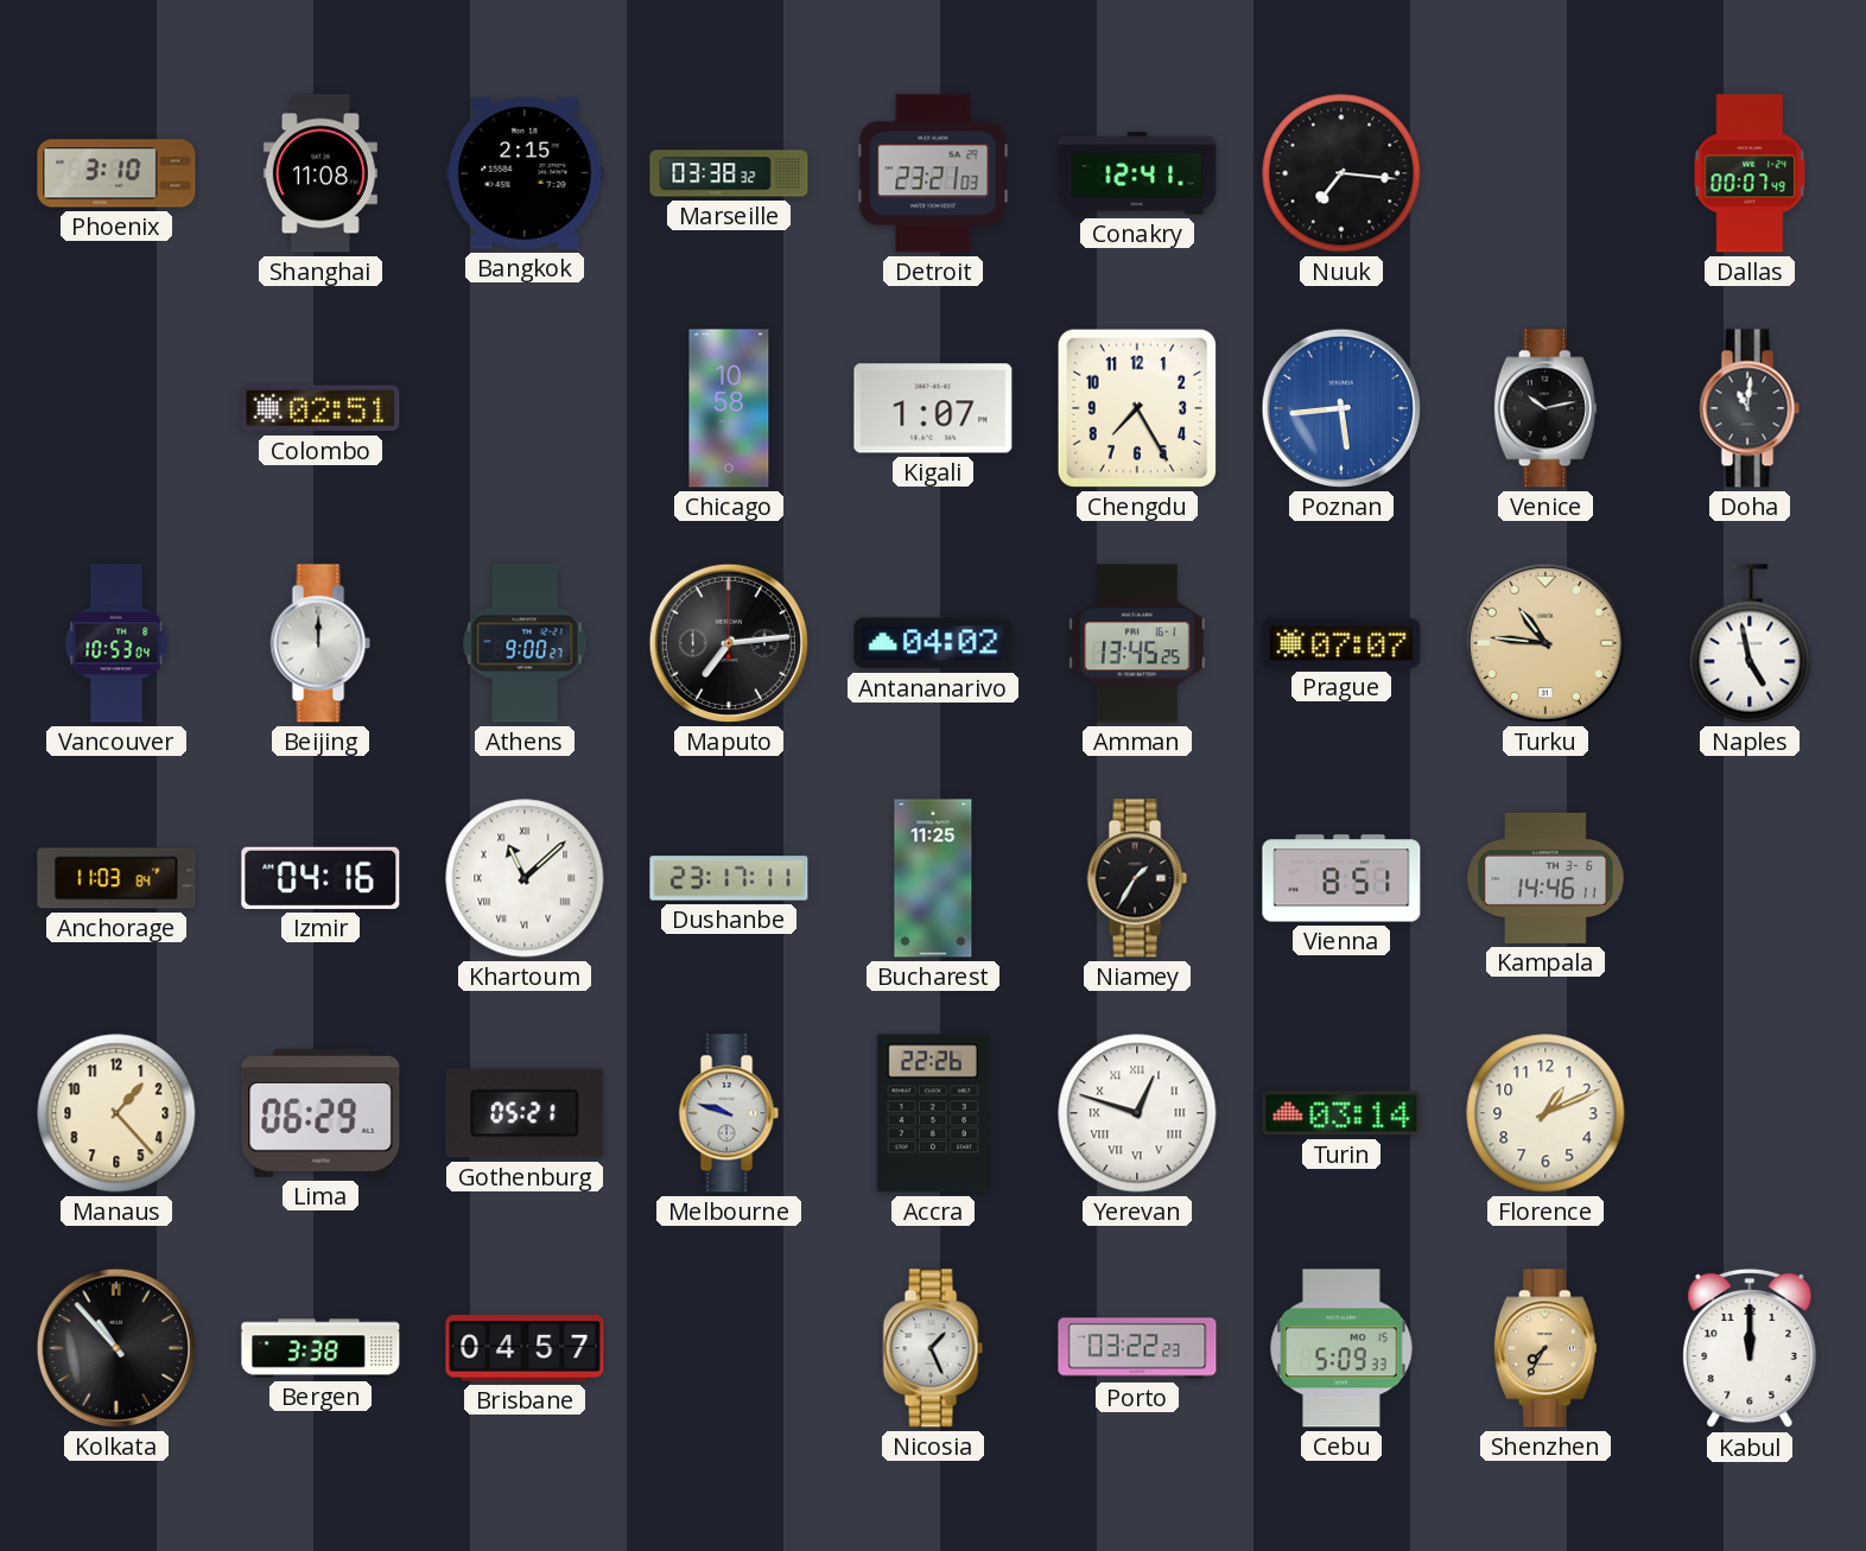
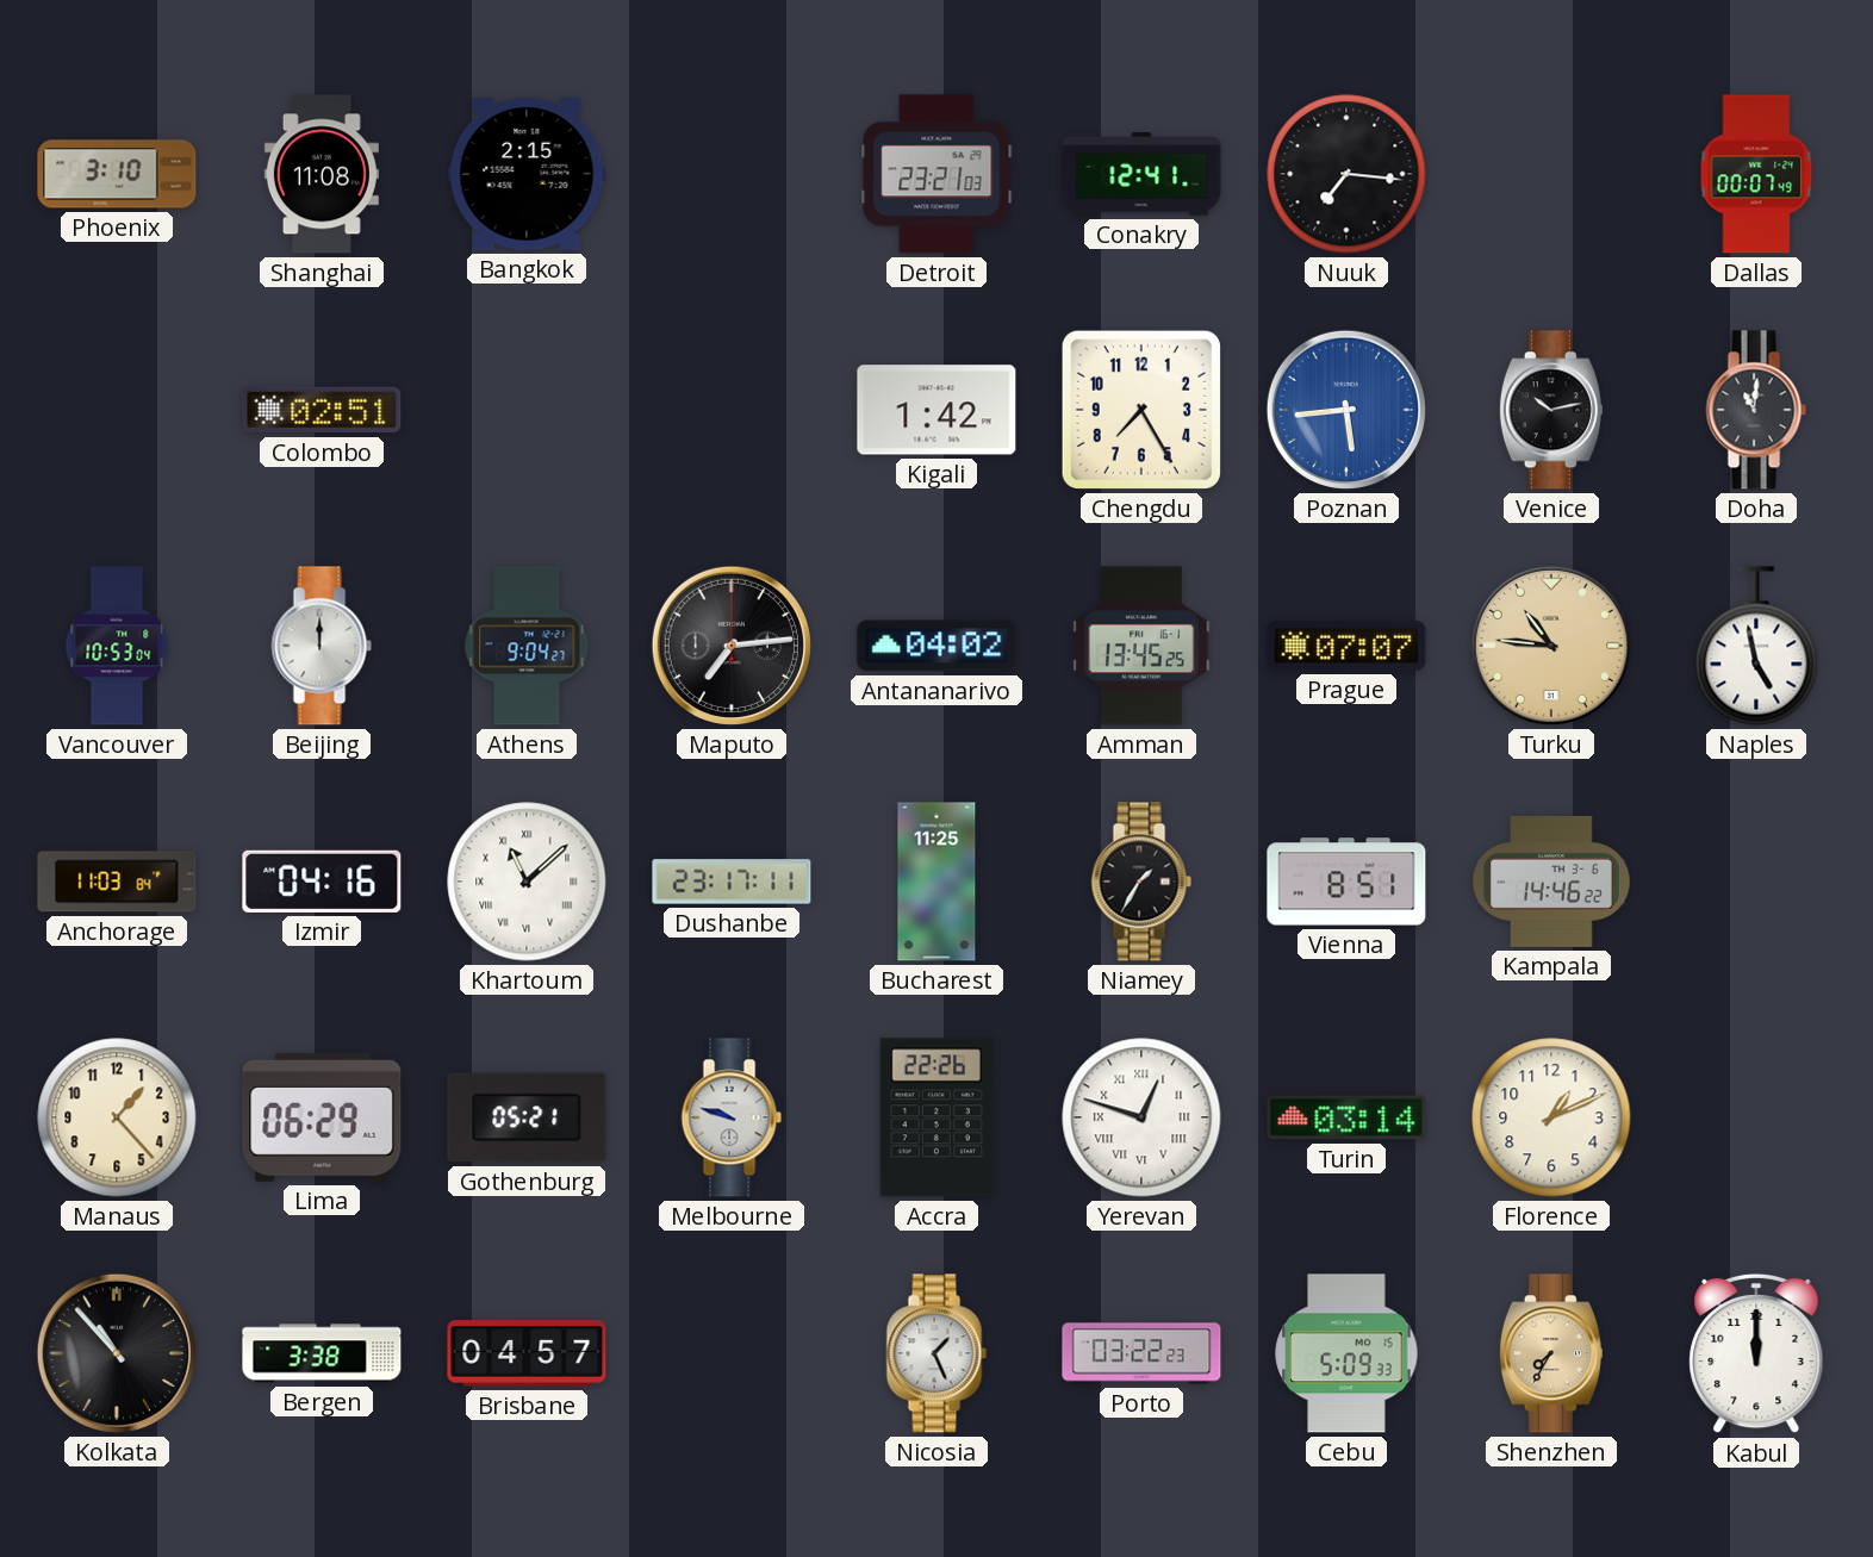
Marseille: 03:38 -> none
Chicago: 10:58 -> none
Kigali: 1:07 -> 1:42
Athens: 9:00 -> 9:04
Kampala: 14:46:11 -> 14:46:22
